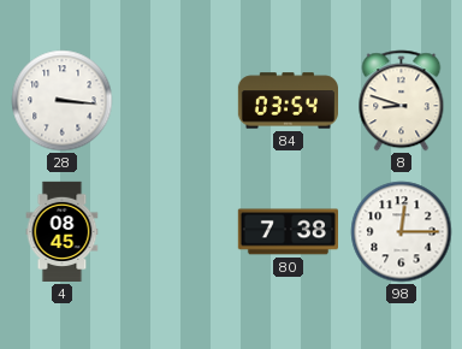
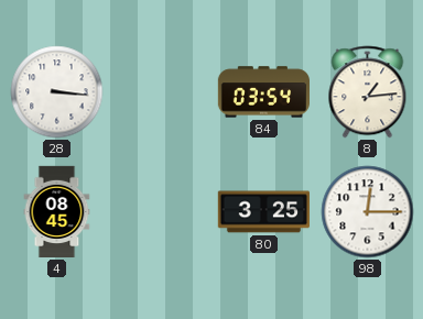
8: 8:48 -> 1:14
80: 7:38 -> 3:25
